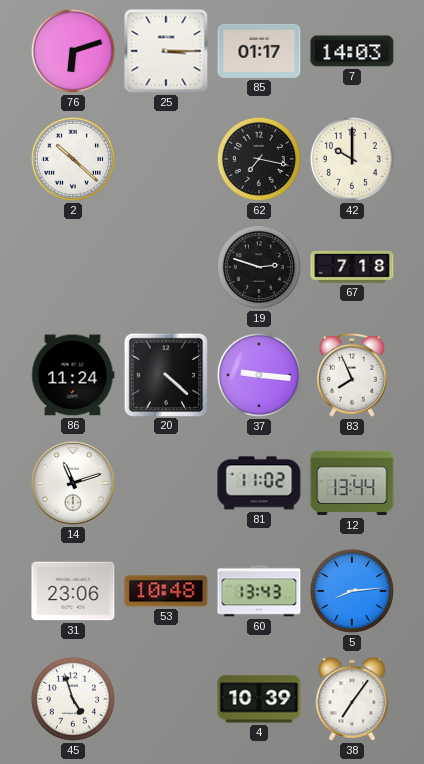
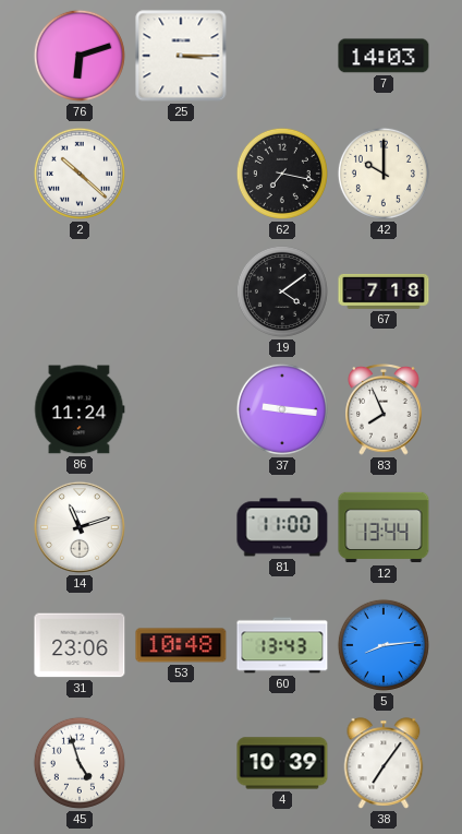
85: 01:17 -> none
19: 2:48 -> 4:09
20: 4:22 -> none
81: 11:02 -> 11:00
